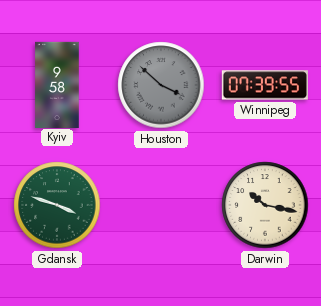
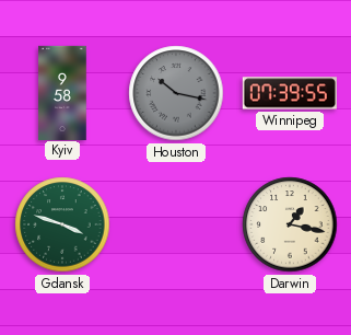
Houston: 3:52 -> 10:17
Darwin: 10:17 -> 1:17
